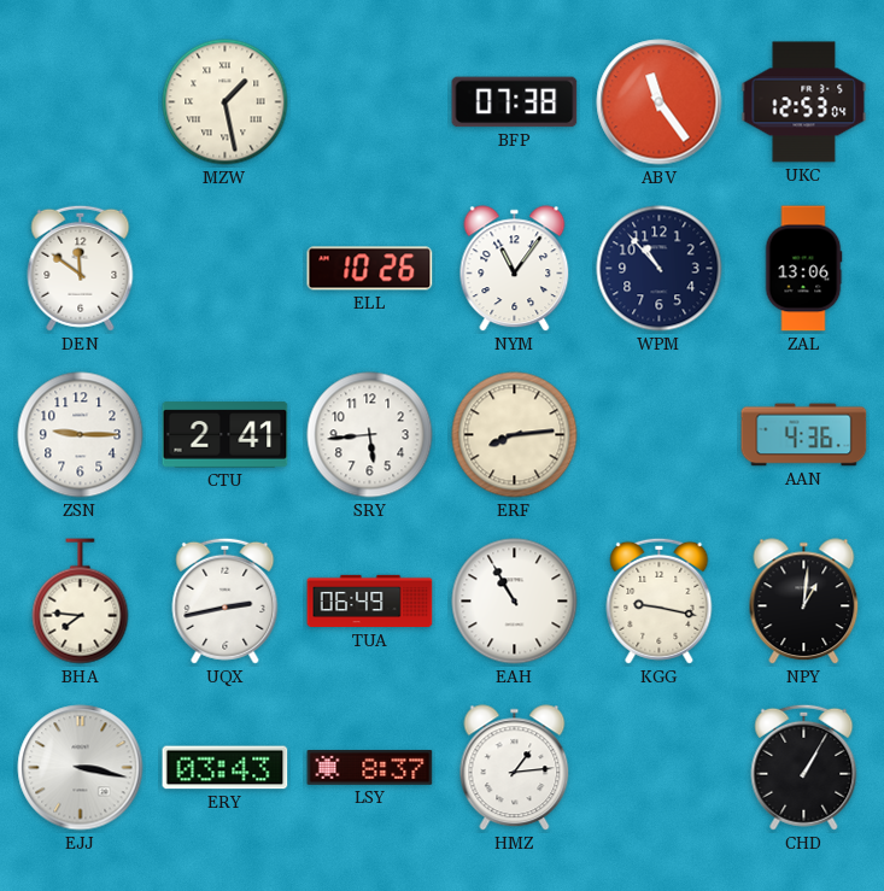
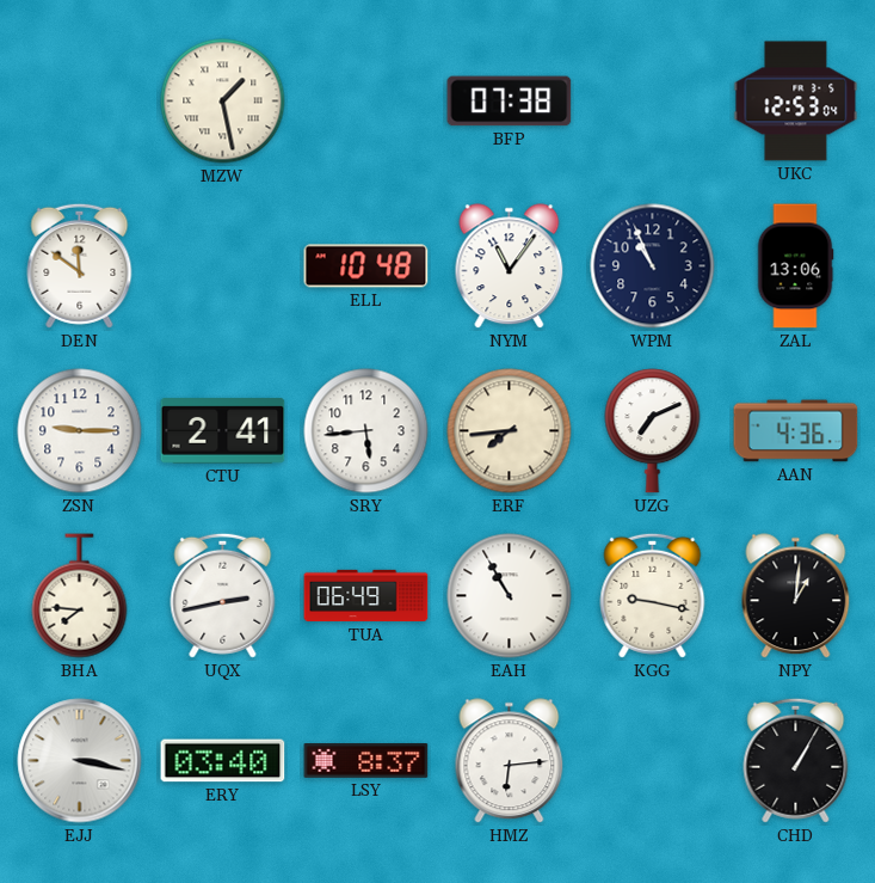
ABV: 11:24 -> none
ELL: 10:26 -> 10:48
WPM: 10:53 -> 10:56
ERF: 8:14 -> 7:44
UZG: none -> 7:11
ERY: 03:43 -> 03:40
HMZ: 1:14 -> 6:14
